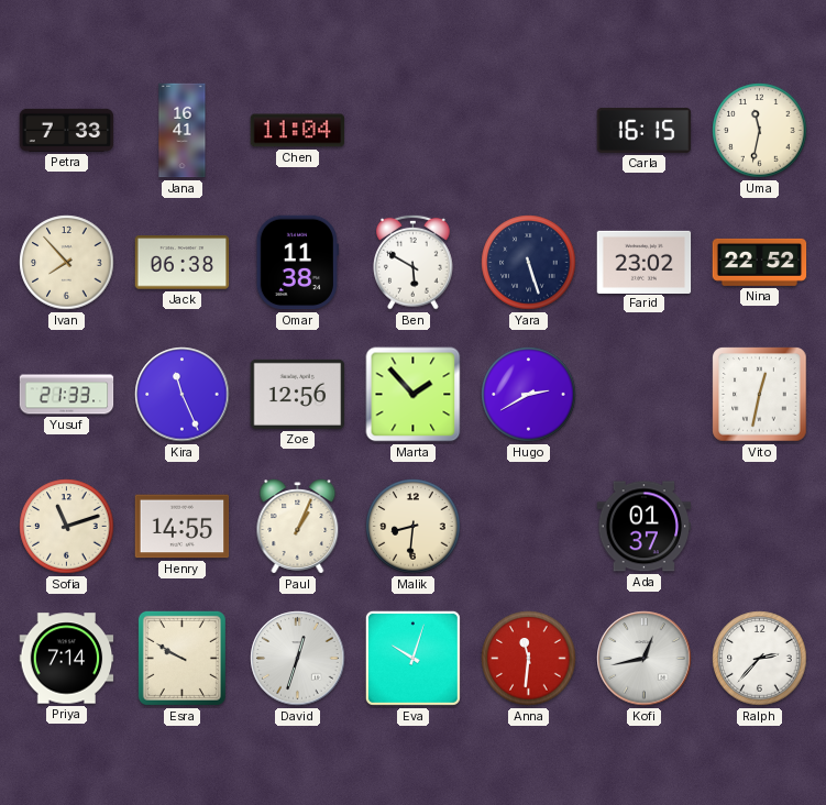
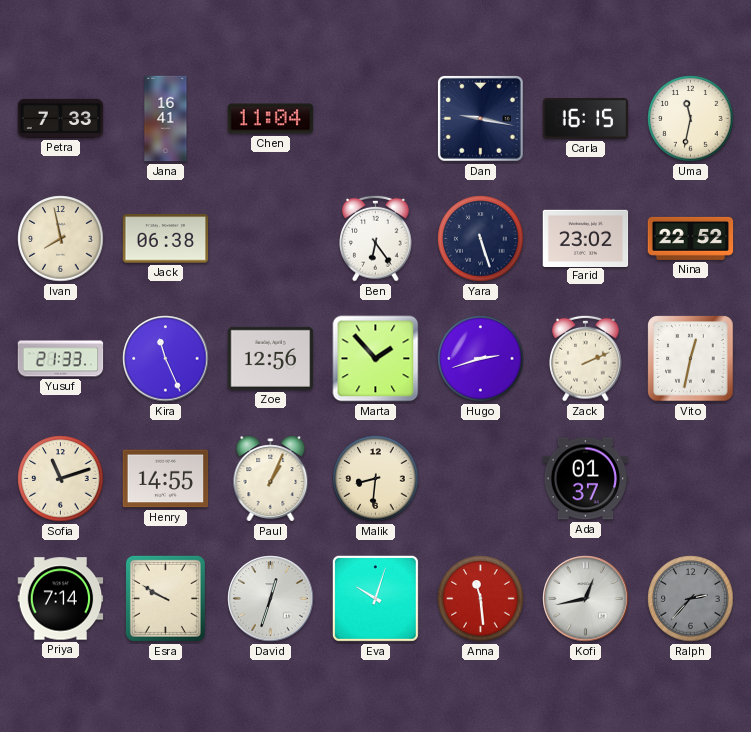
Dan: none -> 9:17
Ivan: 7:53 -> 7:58
Omar: 11:38 -> none
Ben: 5:50 -> 6:24
Hugo: 2:40 -> 2:42
Zack: none -> 2:11
Anna: 11:31 -> 11:29
Ralph dial: white -> grey
